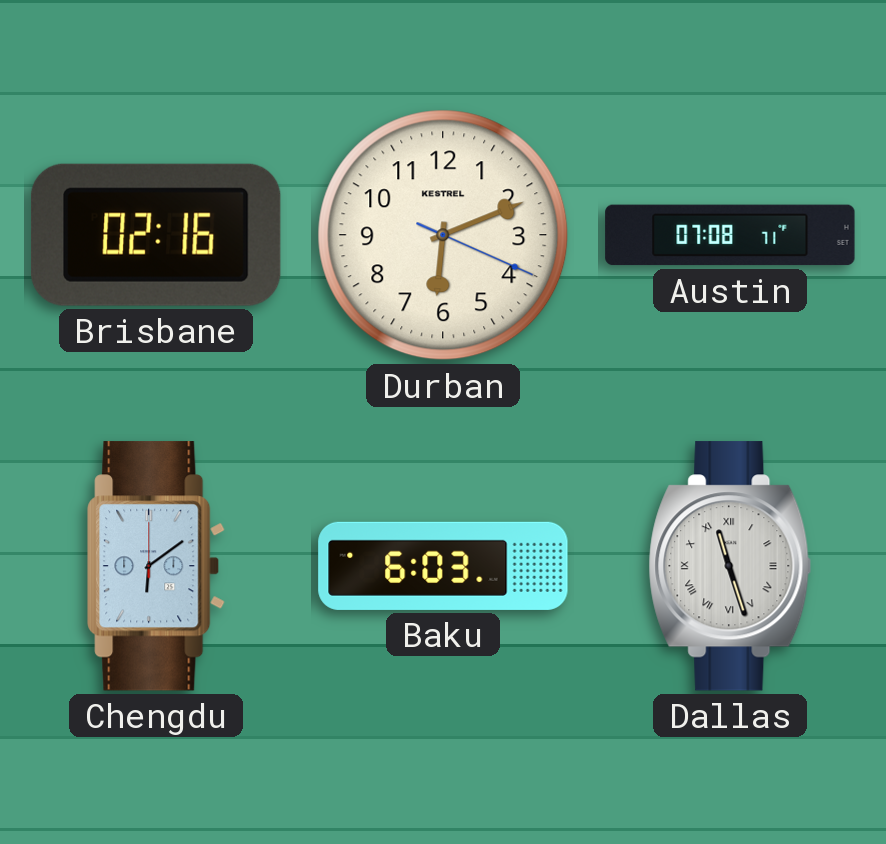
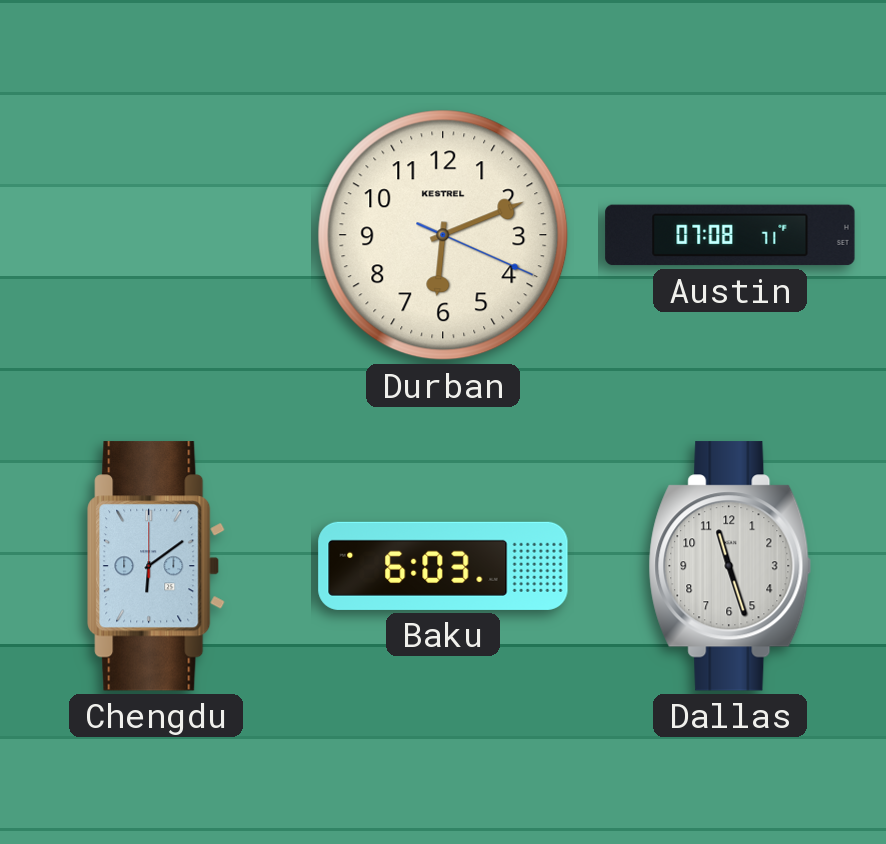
Brisbane: 02:16 -> none
Dallas numerals: Roman -> Arabic
